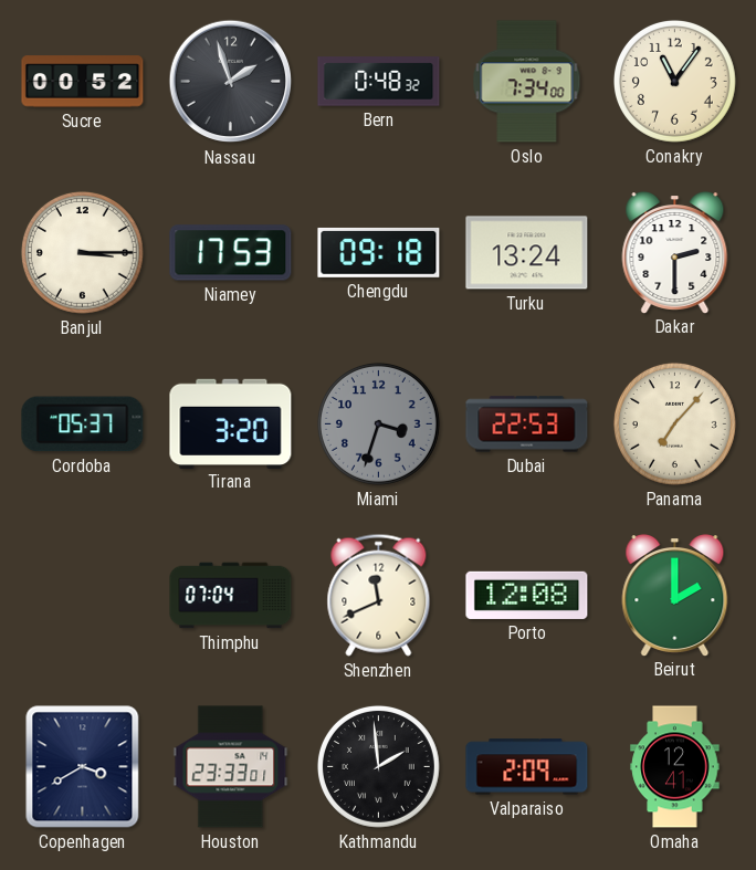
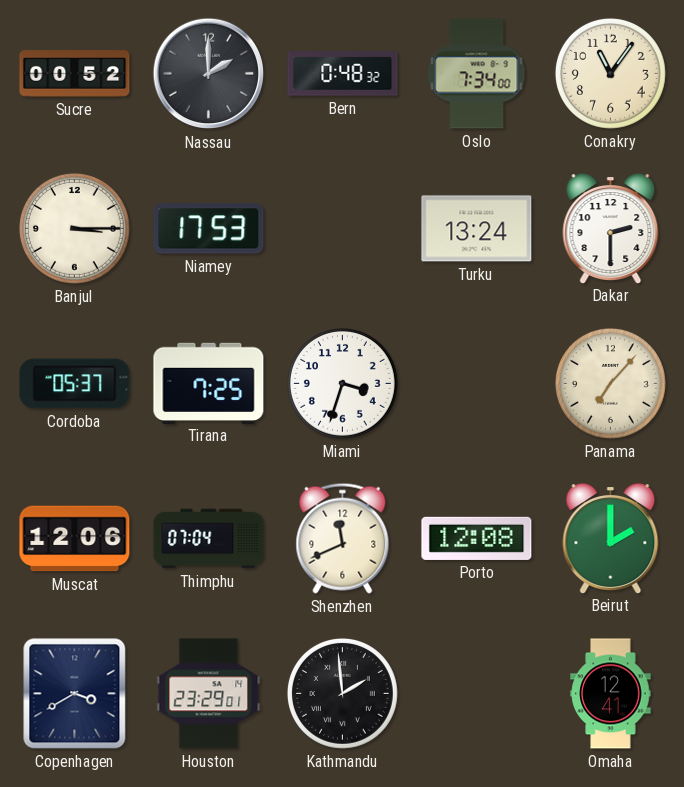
Nassau: 1:57 -> 2:00
Chengdu: 09:18 -> none
Tirana: 3:20 -> 7:25
Miami dial: grey -> white
Dubai: 22:53 -> none
Muscat: none -> 12:06
Houston: 23:33 -> 23:29
Valparaiso: 2:09 -> none
